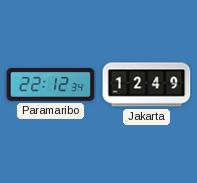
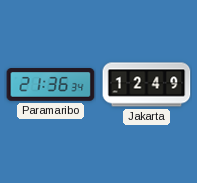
Paramaribo: 22:12 -> 21:36
